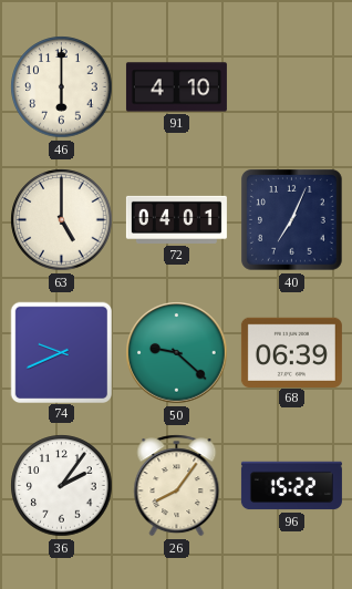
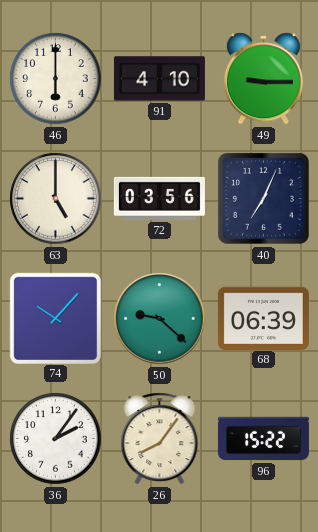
49: none -> 9:15
72: 04:01 -> 03:56
74: 9:41 -> 10:07
